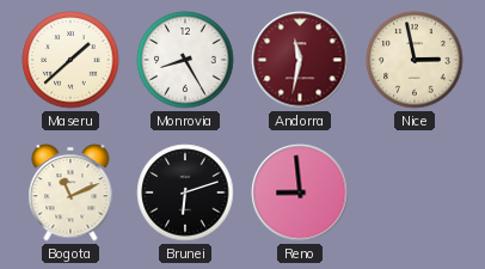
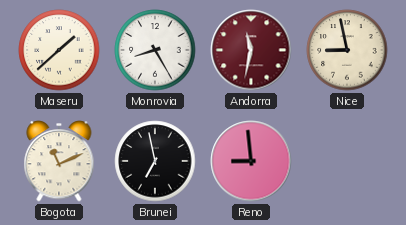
Nice: 2:58 -> 8:58
Brunei: 6:12 -> 6:58
